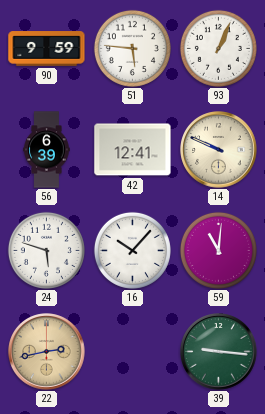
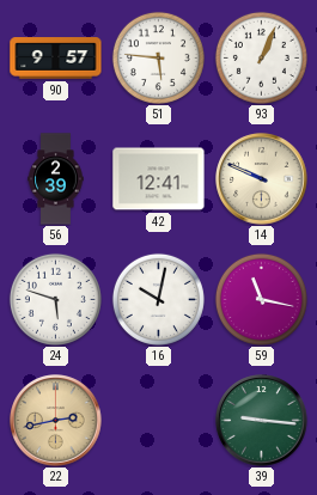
90: 9:59 -> 9:57
56: 6:39 -> 2:39
16: 10:07 -> 10:02
59: 11:01 -> 11:17
